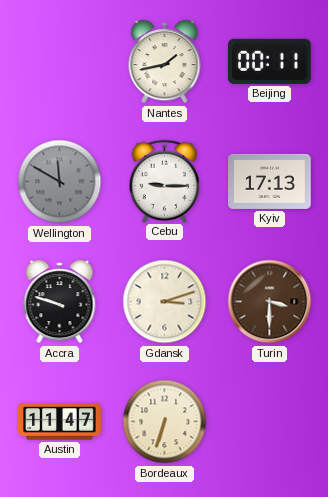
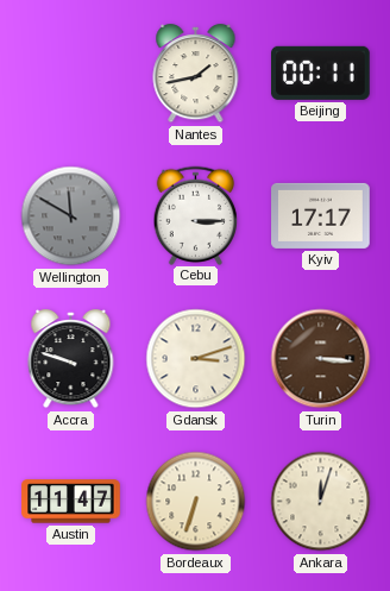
Cebu: 9:15 -> 3:15
Kyiv: 17:13 -> 17:17
Turin: 3:30 -> 3:16
Ankara: none -> 12:03
